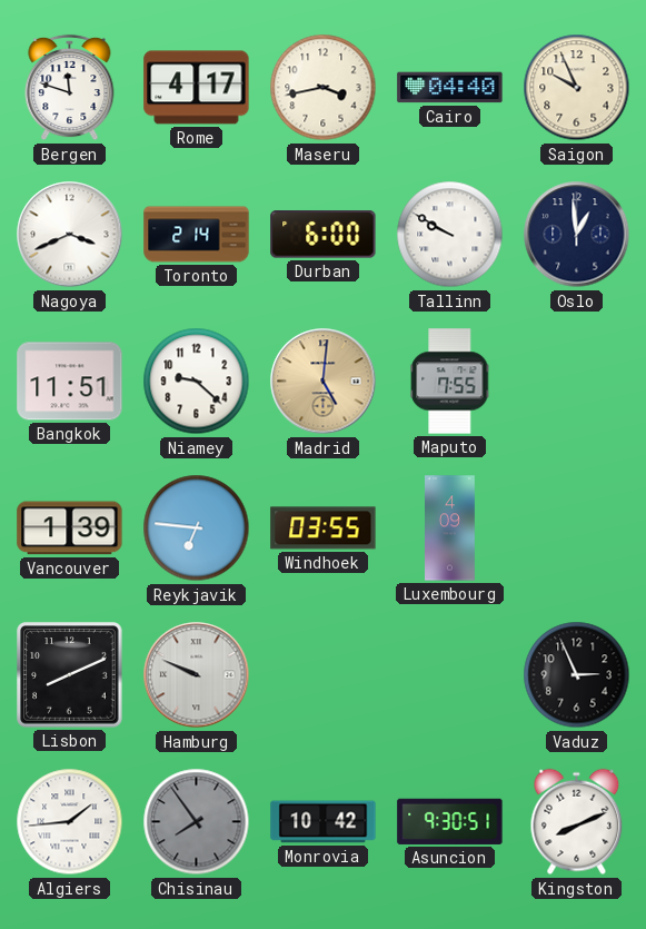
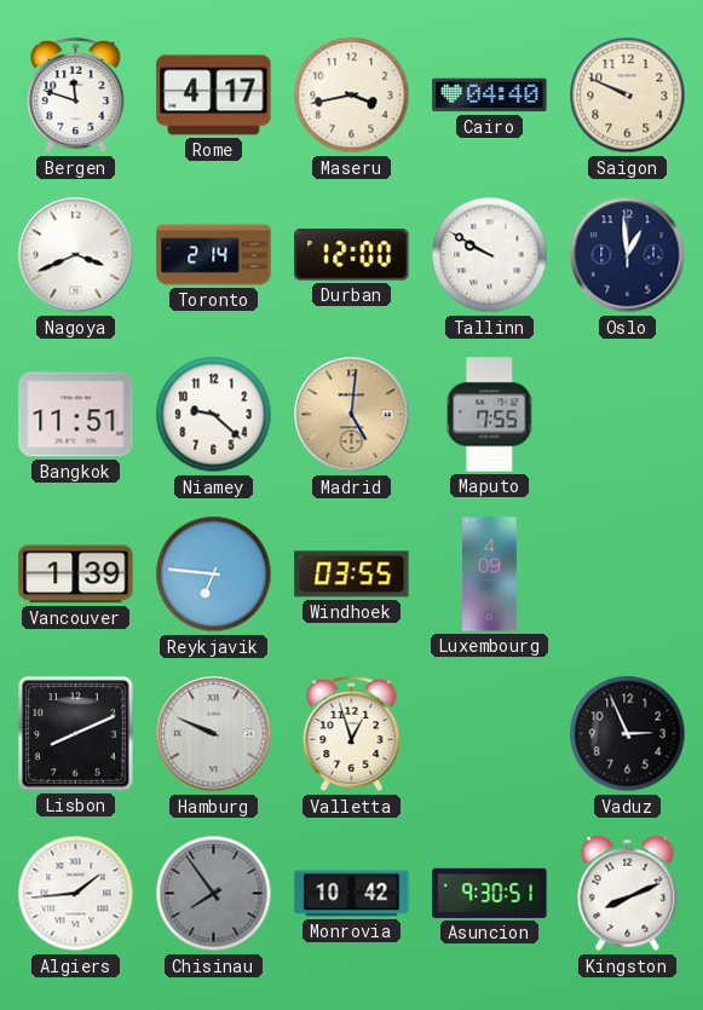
Saigon: 9:56 -> 9:49
Durban: 6:00 -> 12:00
Valletta: none -> 12:57
